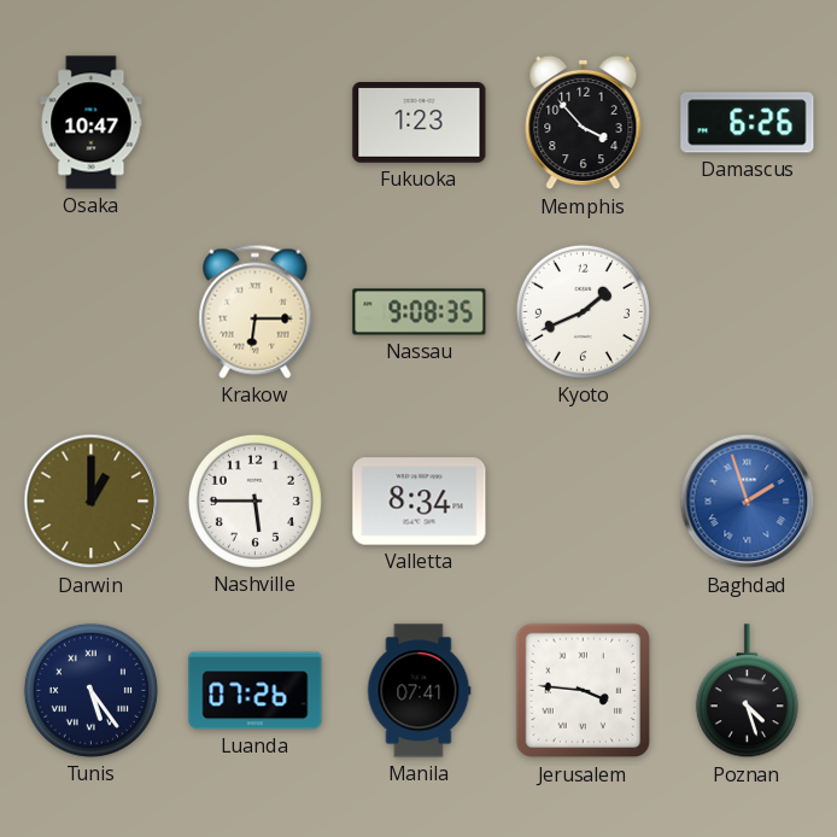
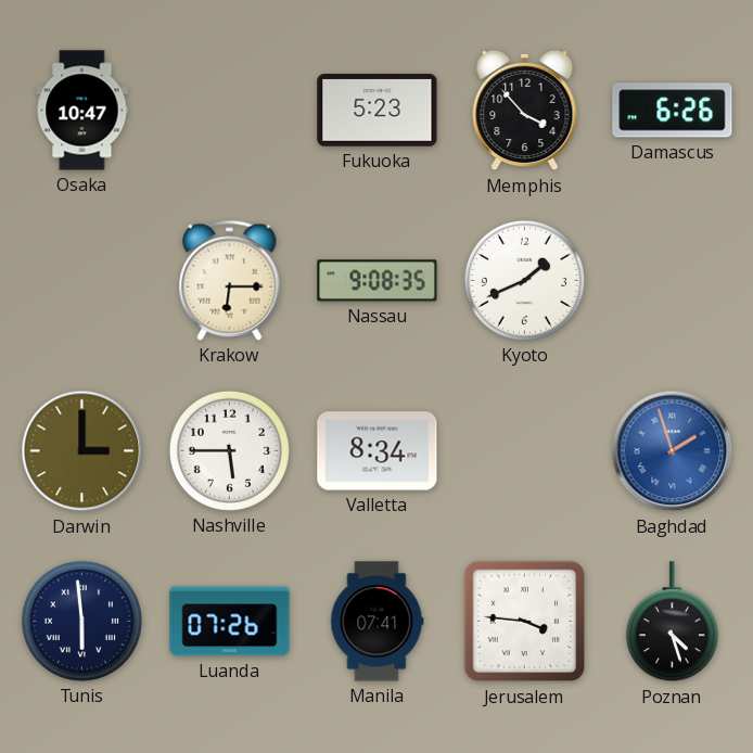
Fukuoka: 1:23 -> 5:23
Darwin: 1:00 -> 3:00
Tunis: 5:24 -> 5:59
